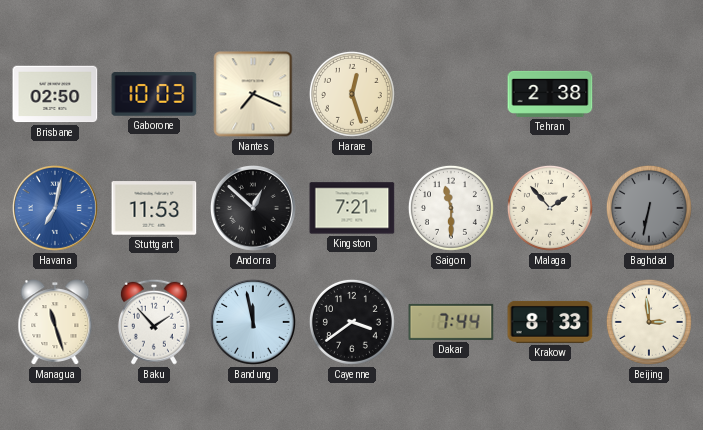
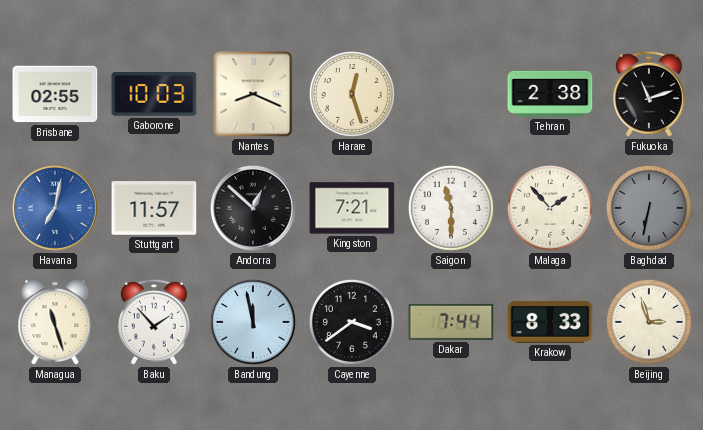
Brisbane: 02:50 -> 02:55
Nantes: 7:19 -> 8:19
Fukuoka: none -> 11:12
Stuttgart: 11:53 -> 11:57
Beijing: 2:59 -> 2:57
